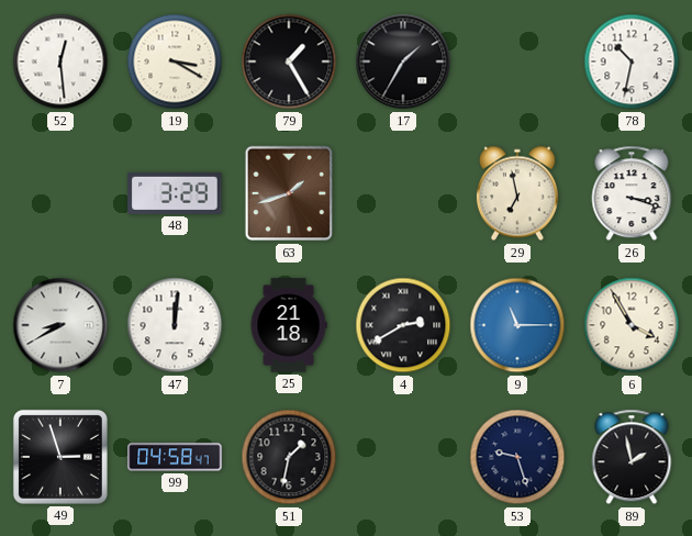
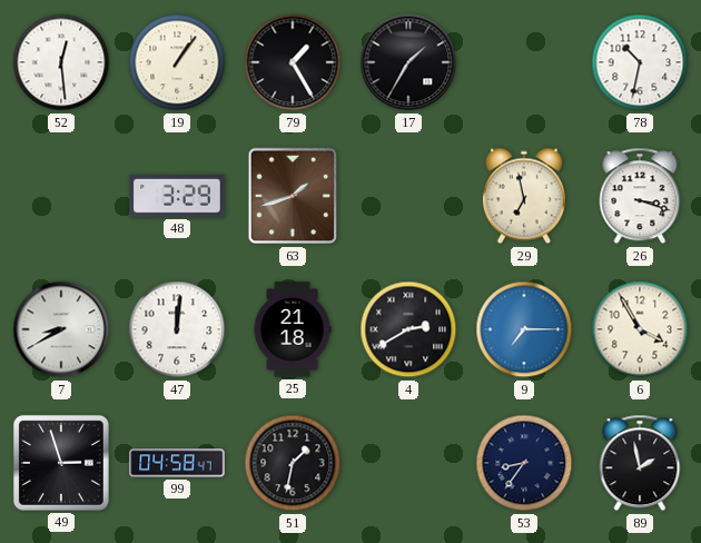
19: 3:20 -> 1:06
9: 11:15 -> 7:15
53: 9:27 -> 8:36
